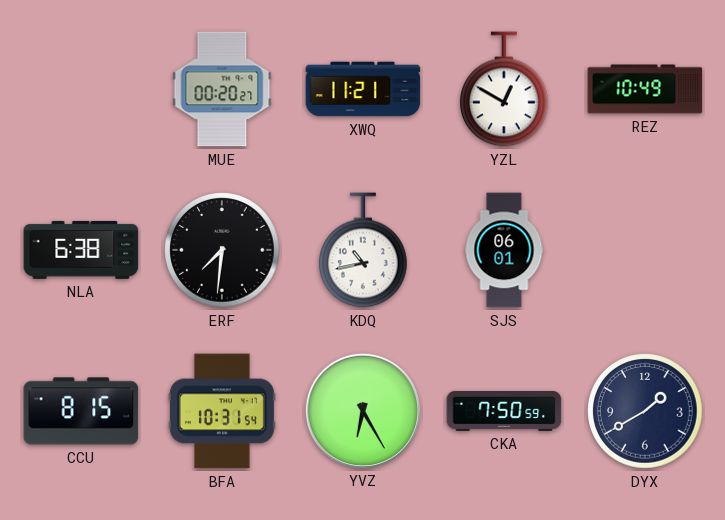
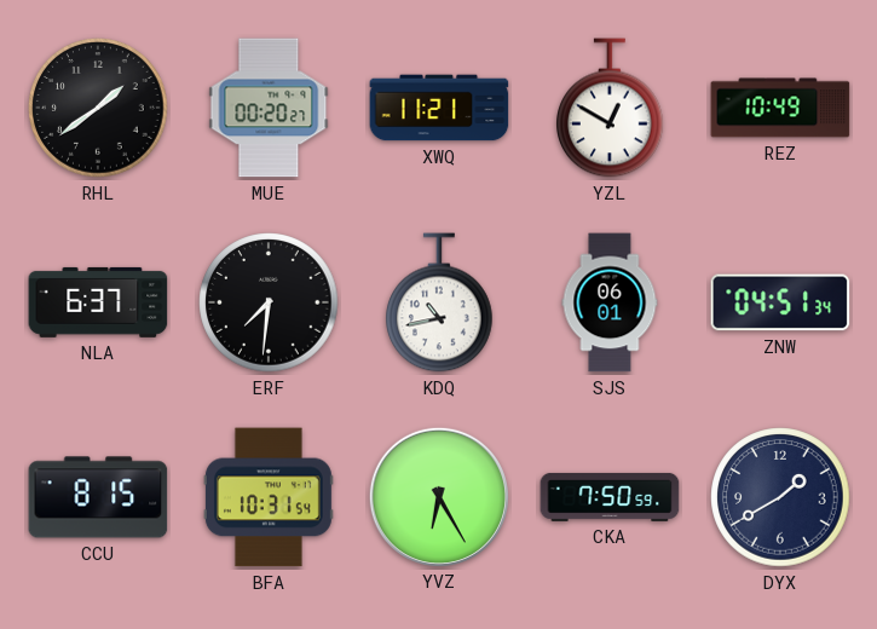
RHL: none -> 1:39
NLA: 6:38 -> 6:37
ZNW: none -> 04:51
